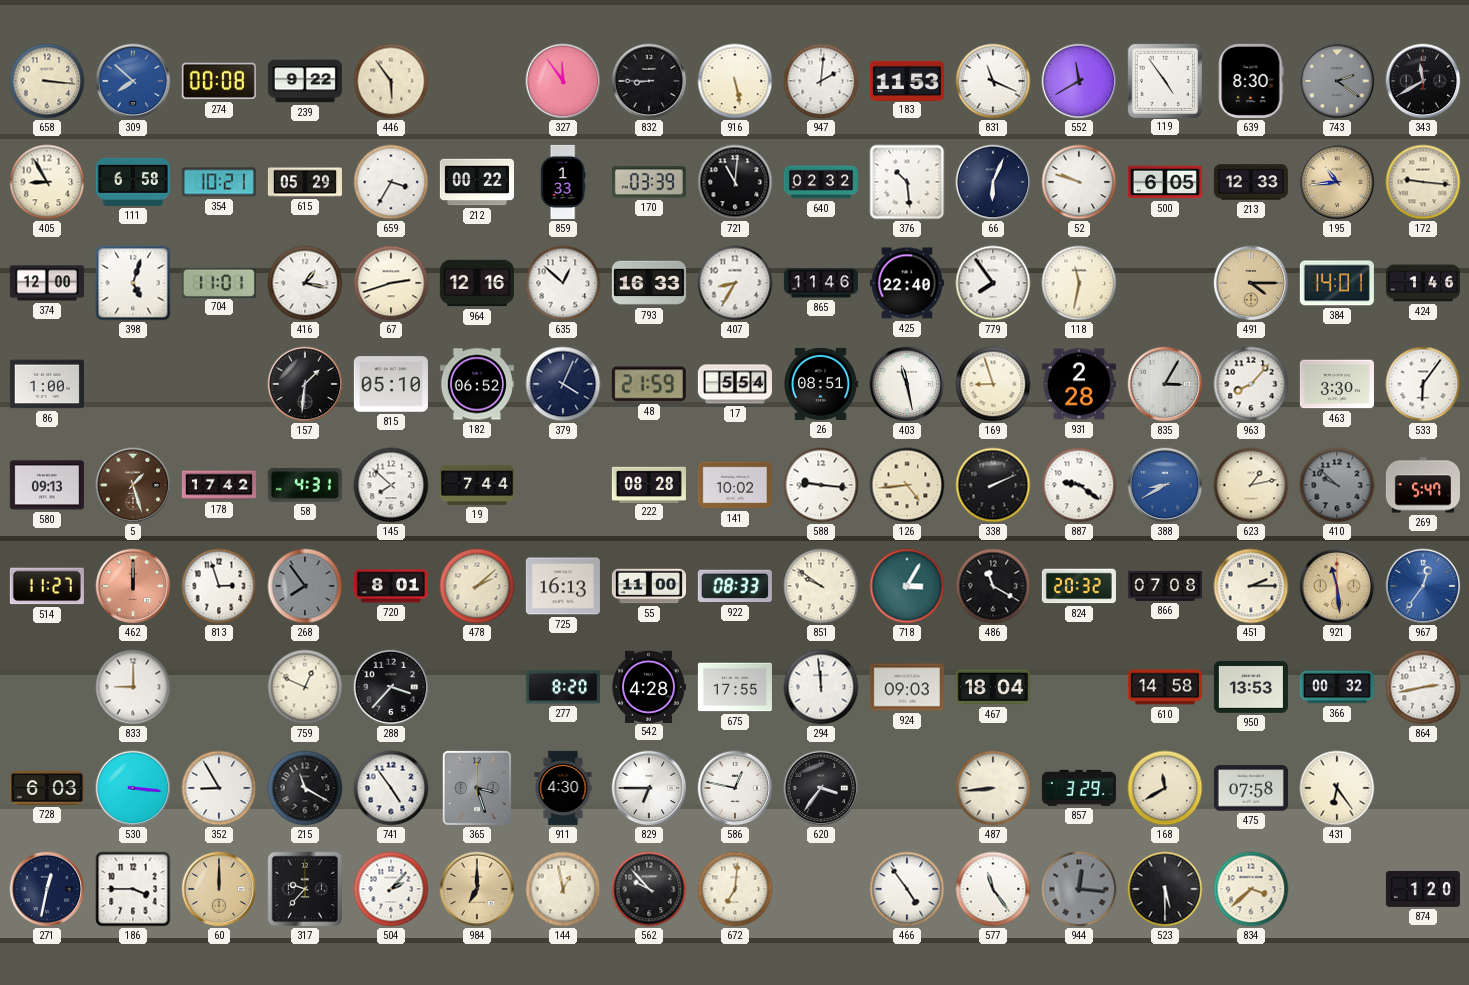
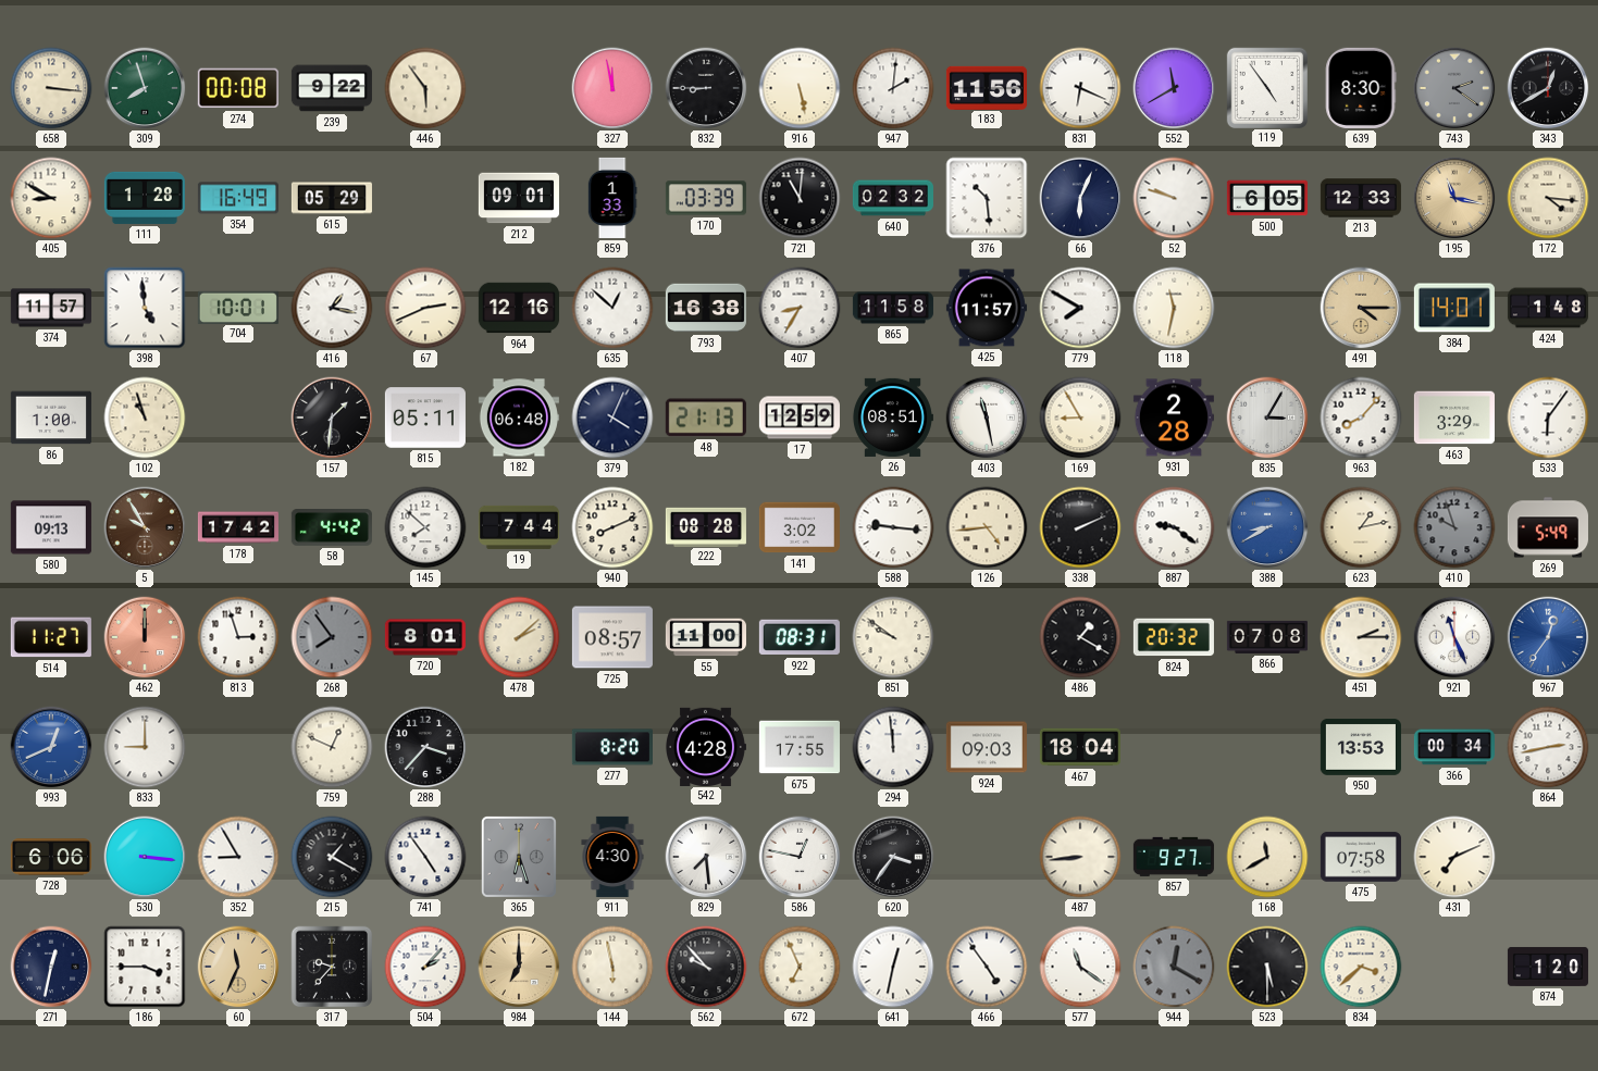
309: 7:52 -> 7:57
309 dial: blue -> green
327: 11:54 -> 11:58
183: 11:53 -> 11:56
831: 11:19 -> 6:19
343: 11:40 -> 12:40
405: 8:55 -> 8:50
111: 6:58 -> 1:28
354: 10:21 -> 16:49
659: 3:35 -> none
212: 00:22 -> 09:01
195: 10:44 -> 11:17
172: 9:16 -> 4:16
374: 12:00 -> 11:57
398: 5:03 -> 4:59
704: 11:01 -> 10:01
67: 2:42 -> 2:41
793: 16:33 -> 16:38
865: 11:46 -> 11:58
425: 22:40 -> 11:57
779: 7:54 -> 7:50
424: 1:46 -> 1:48
102: none -> 10:57
815: 05:10 -> 05:11
182: 06:52 -> 06:48
48: 21:59 -> 21:13
17: 5:54 -> 12:59
169: 8:57 -> 8:55
463: 3:30 -> 3:29
5: 1:27 -> 9:55
58: 4:31 -> 4:42
940: none -> 8:11
141: 10:02 -> 3:02
410: 9:52 -> 9:57
269: 5:47 -> 5:49
725: 16:13 -> 08:57
922: 08:33 -> 08:31
718: 3:05 -> none
486: 11:20 -> 1:20
921: 11:29 -> 11:26
921 dial: champagne -> white
993: none -> 12:41
610: 14:58 -> none
366: 00:32 -> 00:34
728: 6:03 -> 6:06
215: 11:20 -> 1:20
365: 3:27 -> 6:27
829: 6:45 -> 7:29
857: 3:29 -> 9:27
431: 6:24 -> 7:11
60: 12:00 -> 11:34
144: 12:58 -> 5:58
672: 7:01 -> 6:56
641: none -> 12:32
577: 11:24 -> 11:21
944: 12:16 -> 12:20
